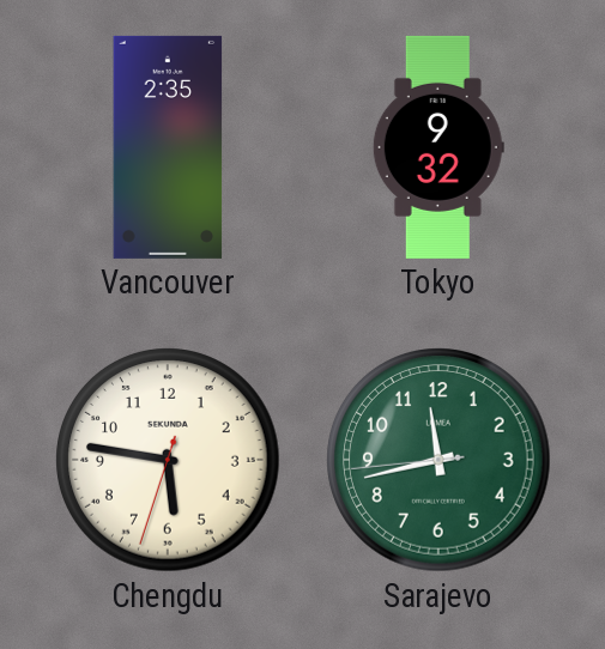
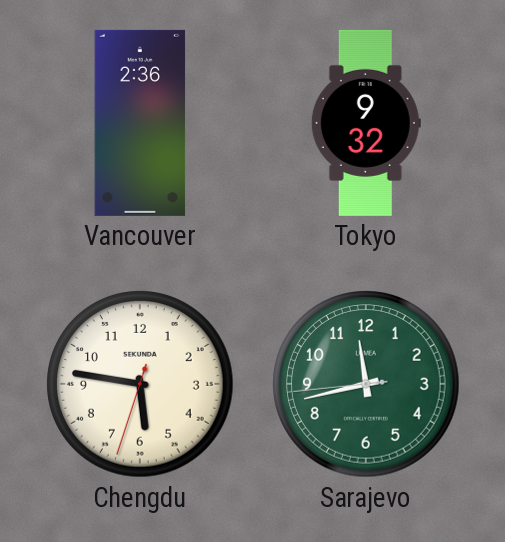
Vancouver: 2:35 -> 2:36
